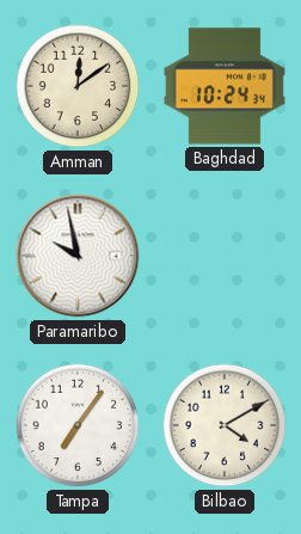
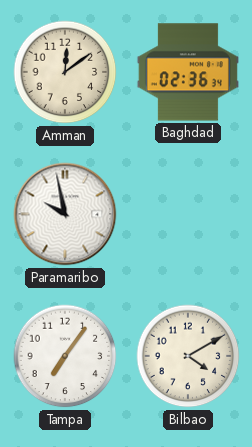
Baghdad: 10:24 -> 02:36
